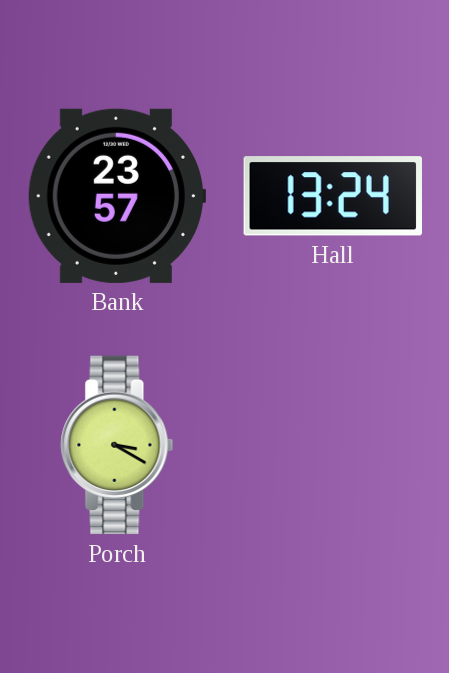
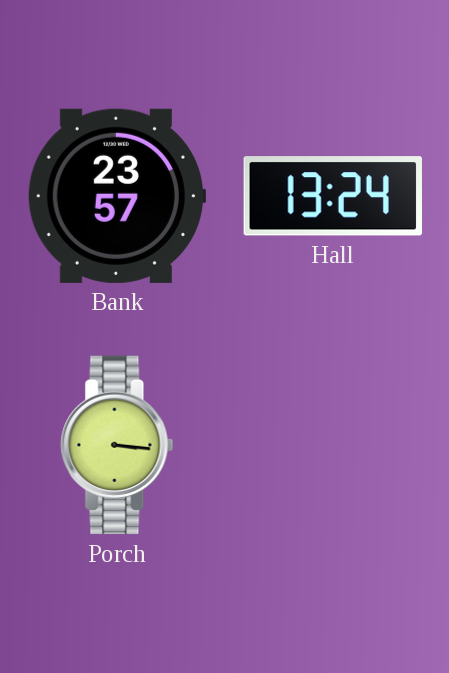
Porch: 3:20 -> 3:16
